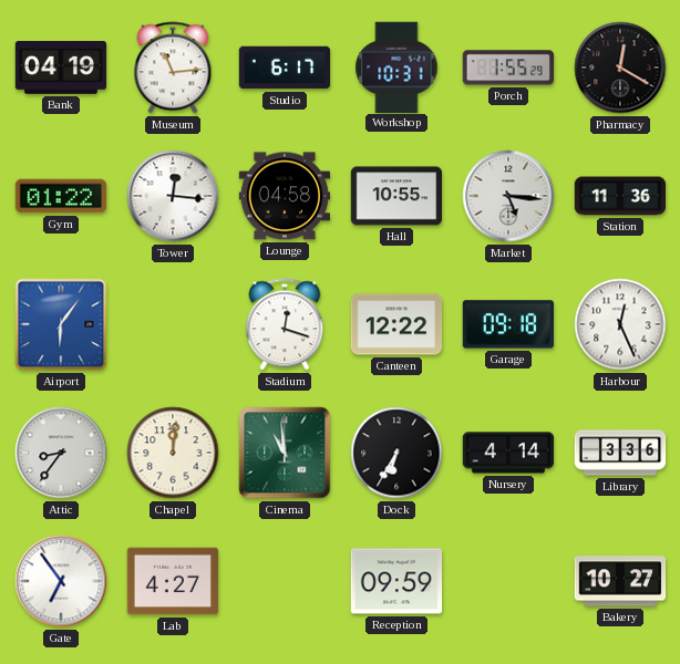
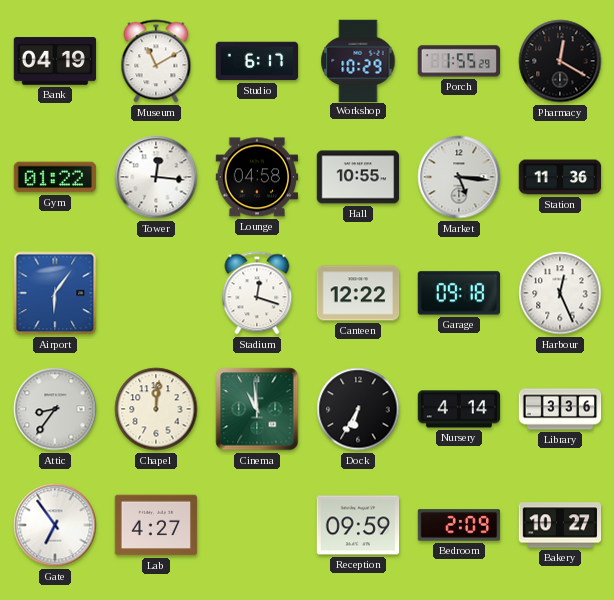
Museum: 11:14 -> 11:10
Workshop: 10:31 -> 10:29
Bedroom: none -> 2:09
